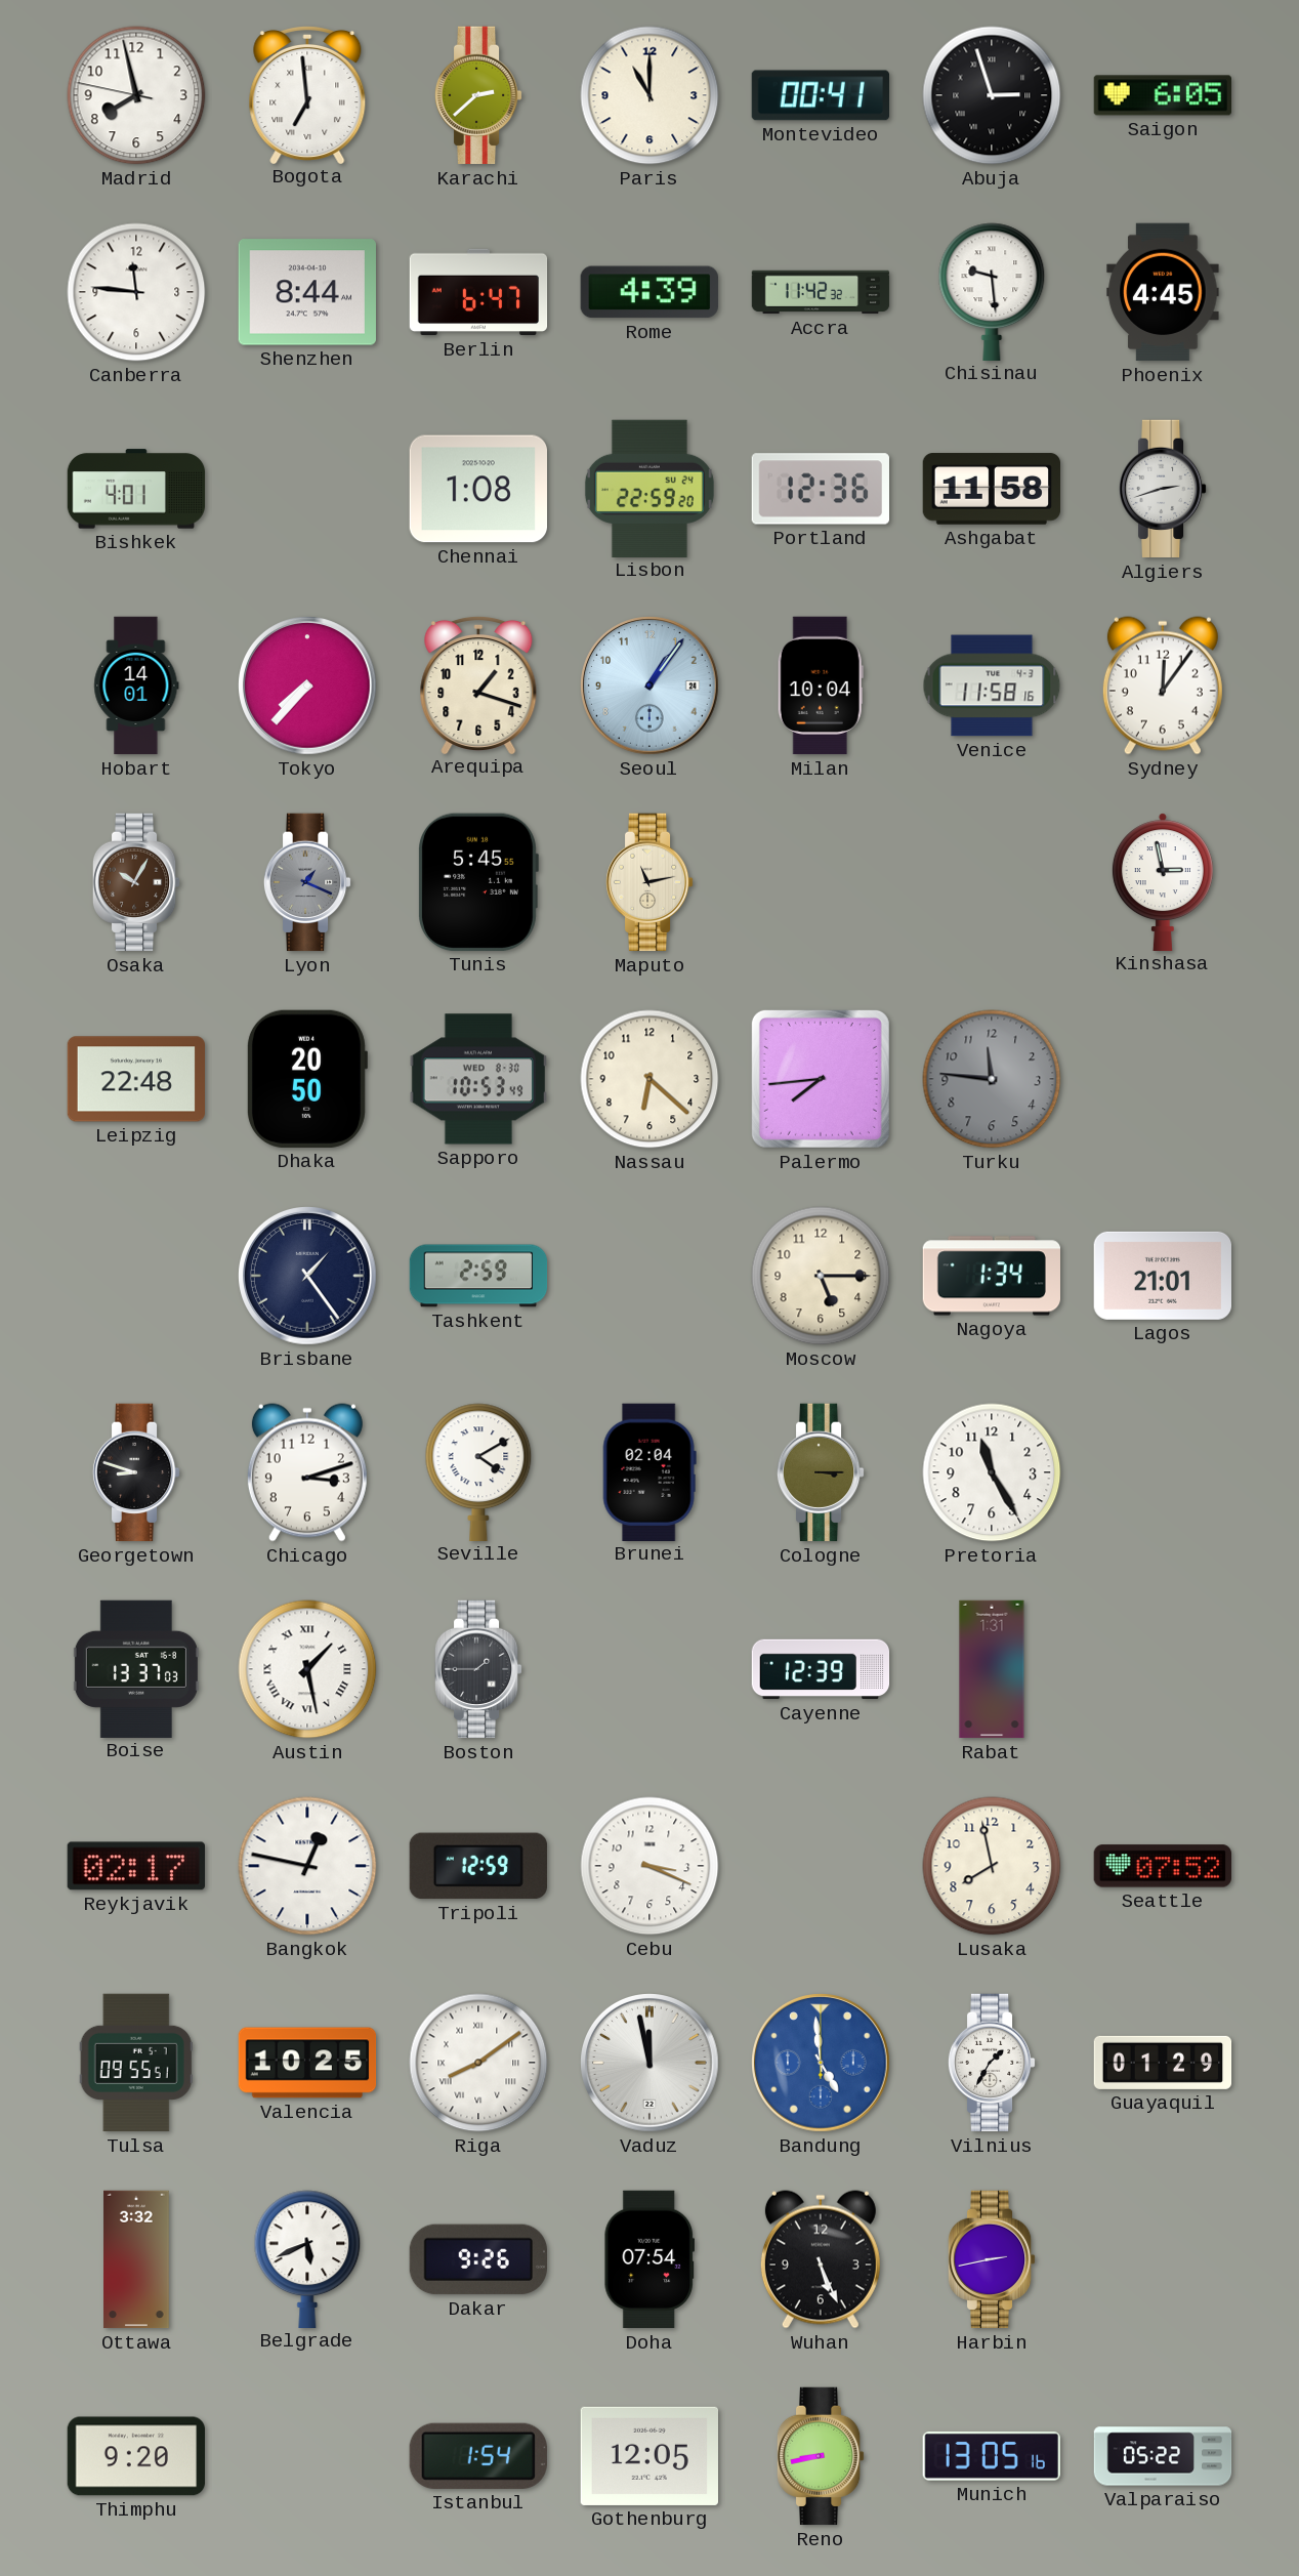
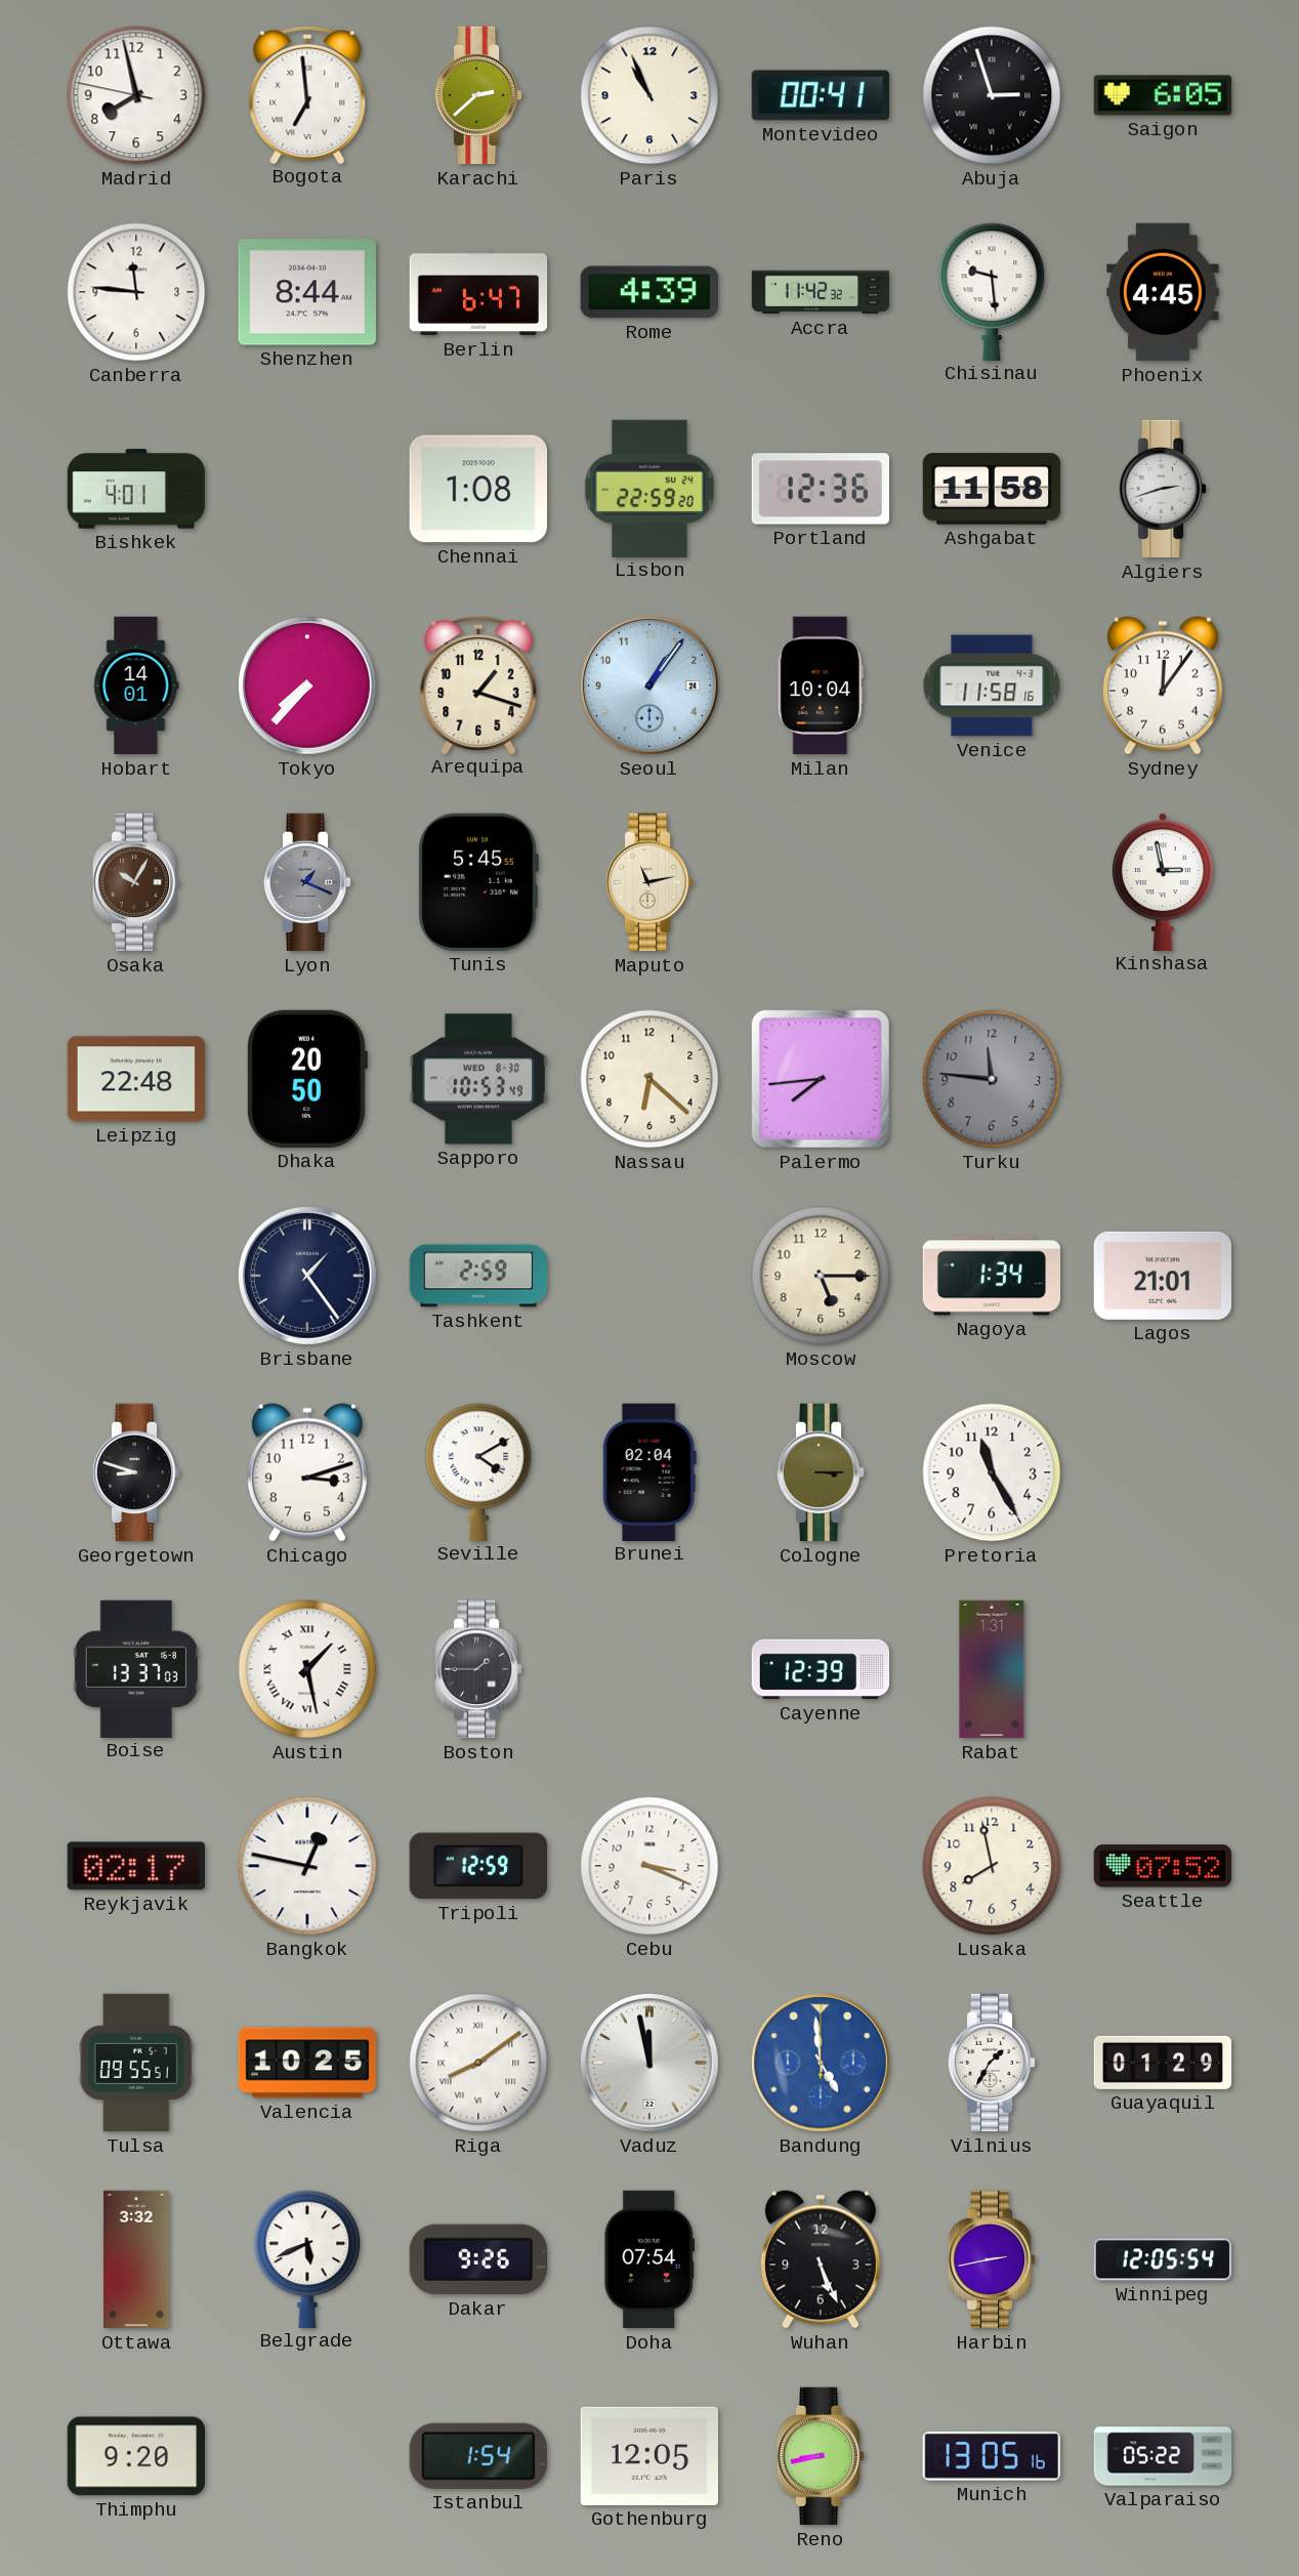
Paris: 11:00 -> 10:56
Winnipeg: none -> 12:05
